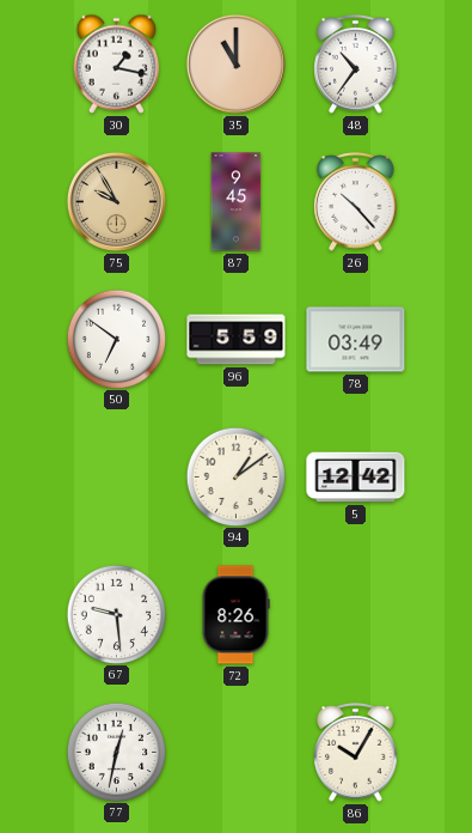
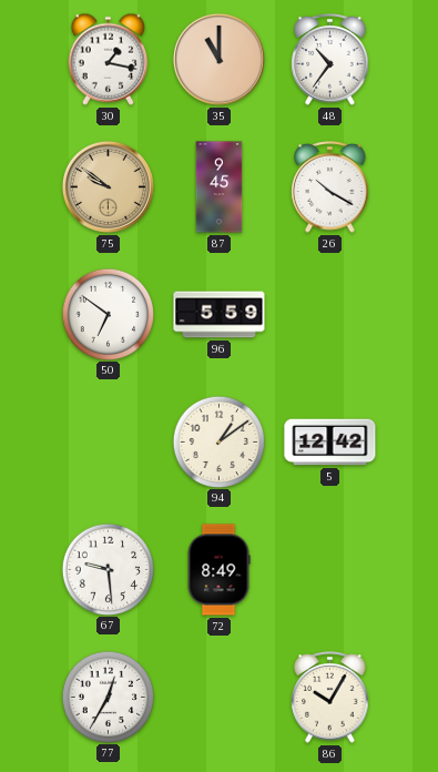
75: 9:55 -> 9:51
26: 10:23 -> 10:20
78: 03:49 -> none
72: 8:26 -> 8:49
77: 12:32 -> 12:35
